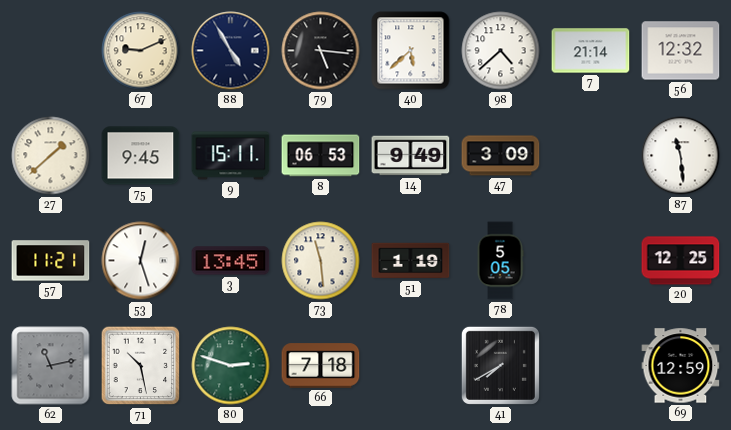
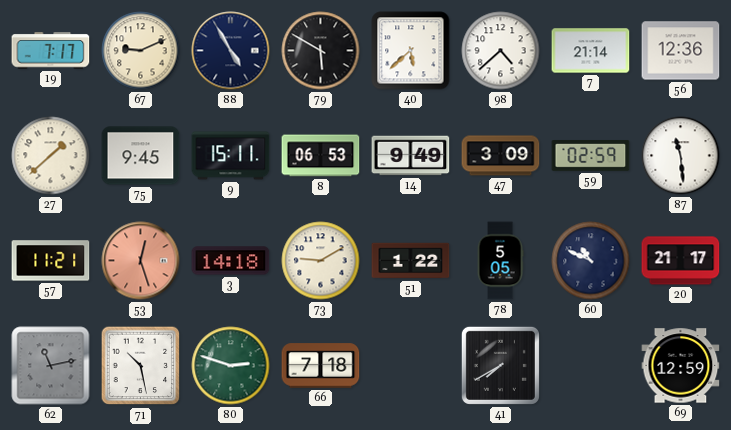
19: none -> 7:17
79: 5:16 -> 5:50
56: 12:32 -> 12:36
59: none -> 02:59
53 dial: white -> salmon
3: 13:45 -> 14:18
73: 11:29 -> 9:10
51: 1:19 -> 1:22
60: none -> 10:49
20: 12:25 -> 21:17
